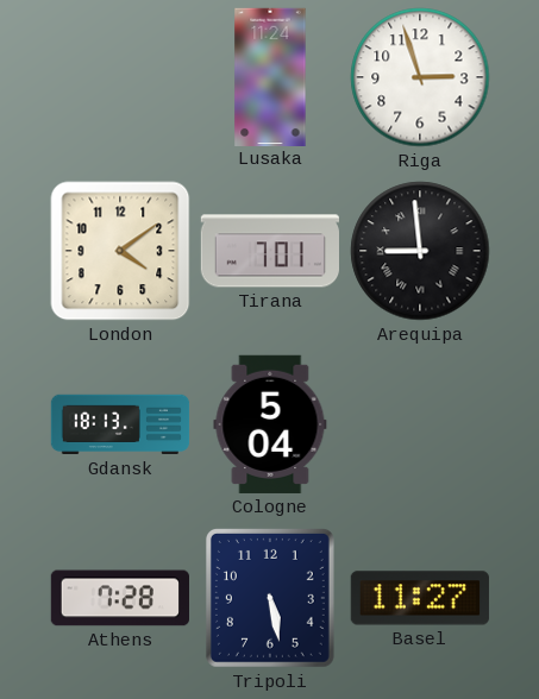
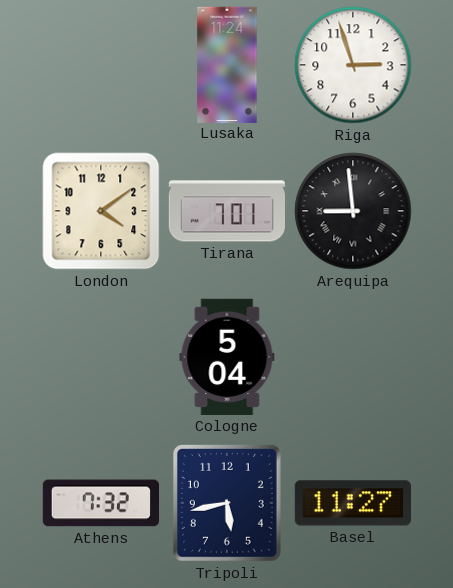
Gdansk: 18:13 -> none
Athens: 7:28 -> 7:32
Tripoli: 5:28 -> 5:43
